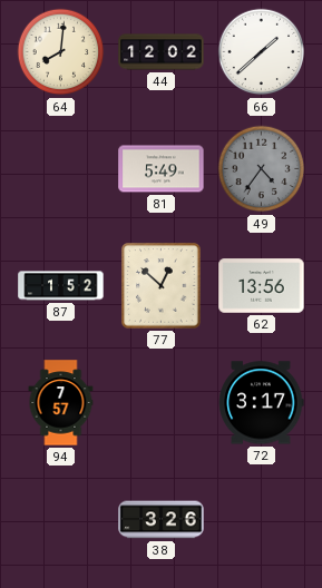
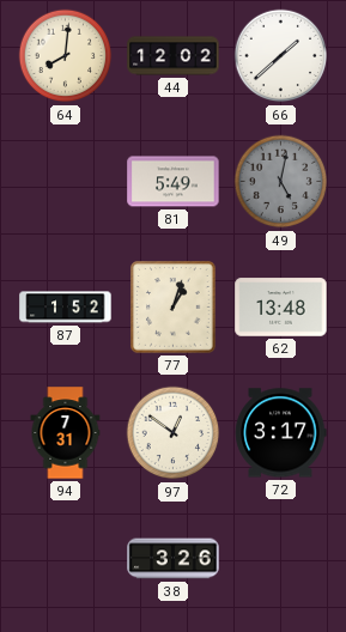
49: 4:36 -> 5:02
77: 12:52 -> 1:03
62: 13:56 -> 13:48
94: 7:57 -> 7:31
97: none -> 12:51
